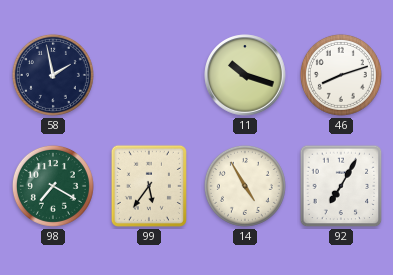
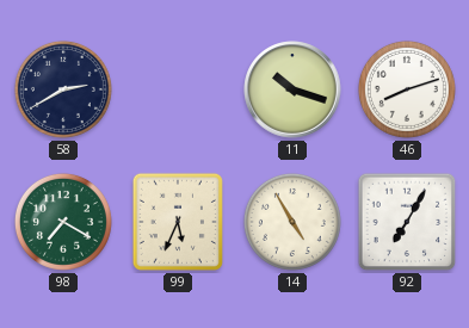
58: 1:58 -> 2:40
99: 5:36 -> 5:34
